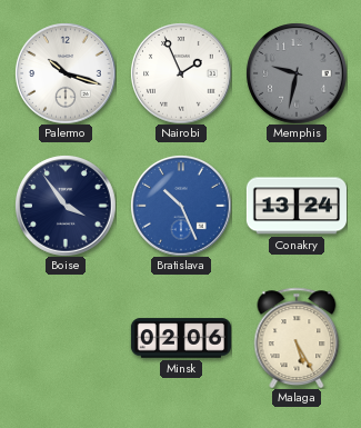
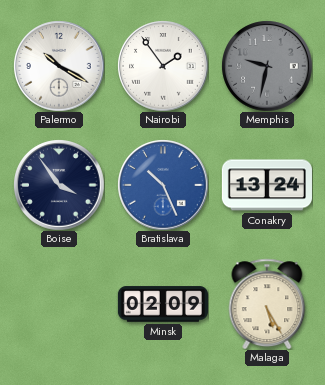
Palermo: 10:18 -> 10:20
Nairobi: 1:56 -> 1:54
Minsk: 02:06 -> 02:09
